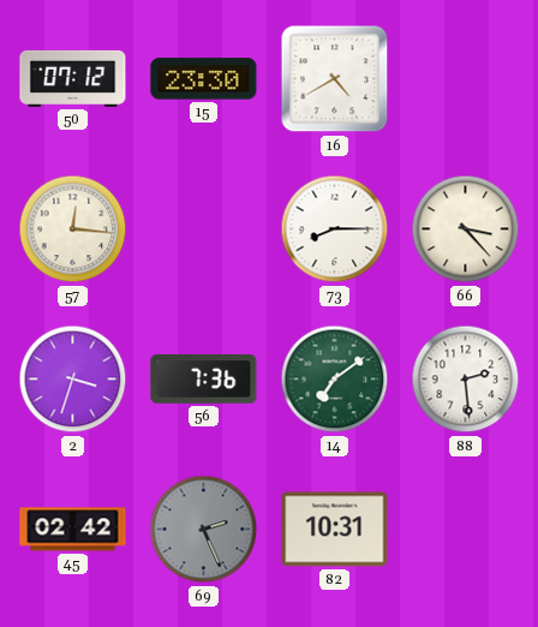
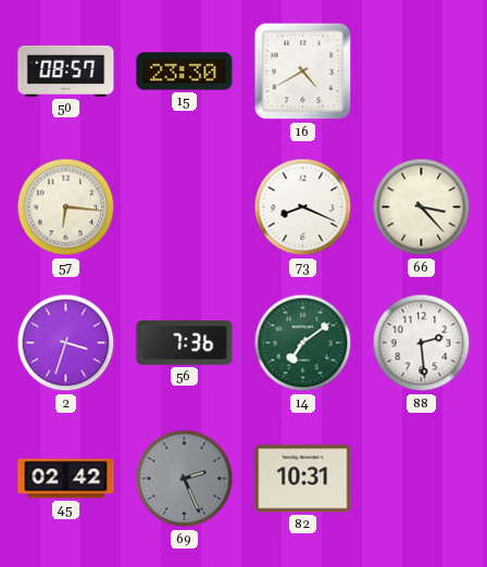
50: 07:12 -> 08:57
57: 12:16 -> 6:16
73: 8:15 -> 8:19
